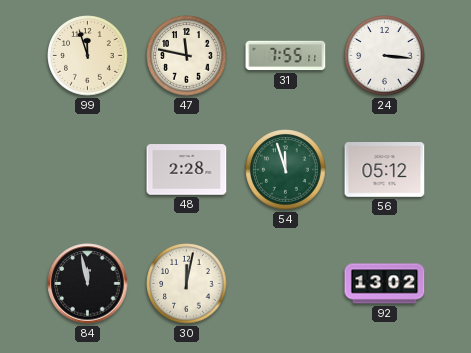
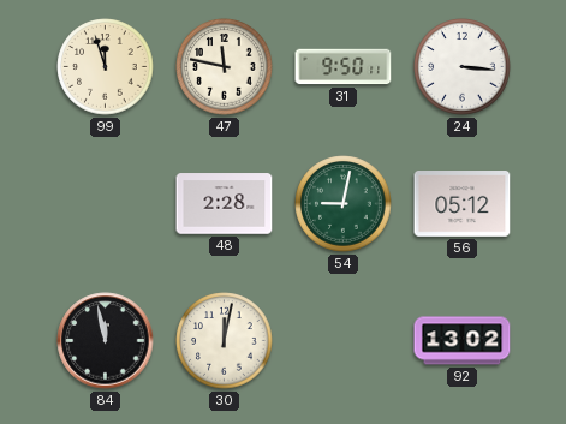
31: 7:55 -> 9:50
54: 11:57 -> 9:02
